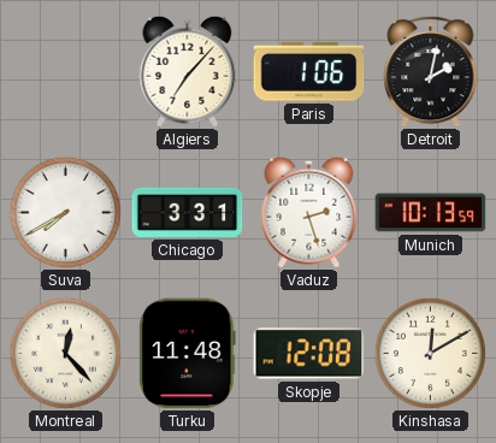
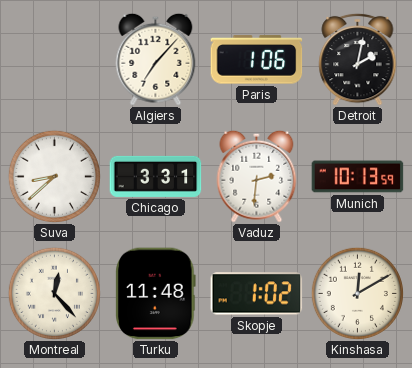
Suva: 7:40 -> 8:38
Vaduz: 2:27 -> 2:31
Skopje: 12:08 -> 1:02
